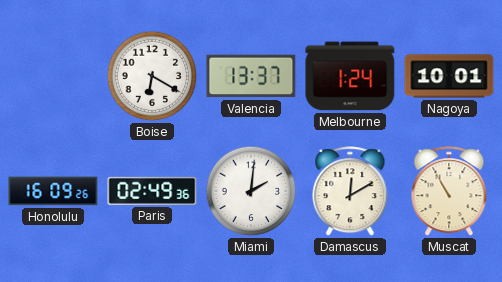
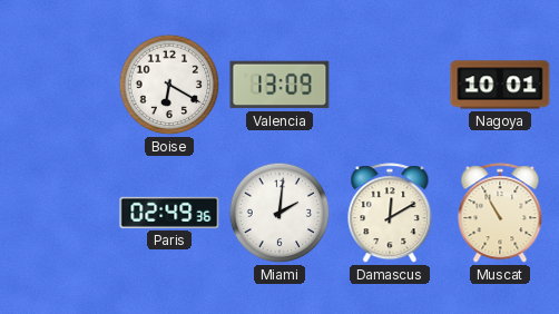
Valencia: 13:37 -> 13:09
Melbourne: 1:24 -> none
Honolulu: 16:09 -> none
